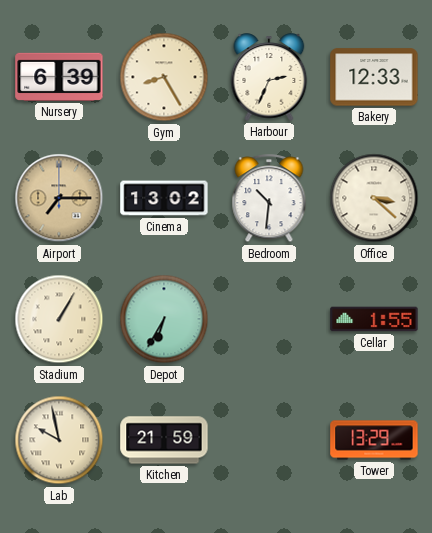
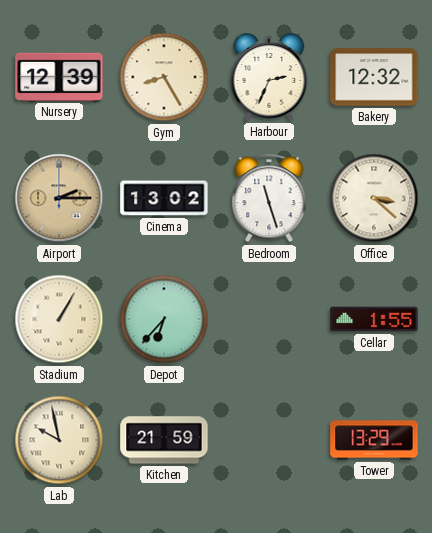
Nursery: 6:39 -> 12:39
Bakery: 12:33 -> 12:32
Airport: 7:15 -> 2:15
Bedroom: 10:31 -> 11:27
Depot: 6:35 -> 6:37
